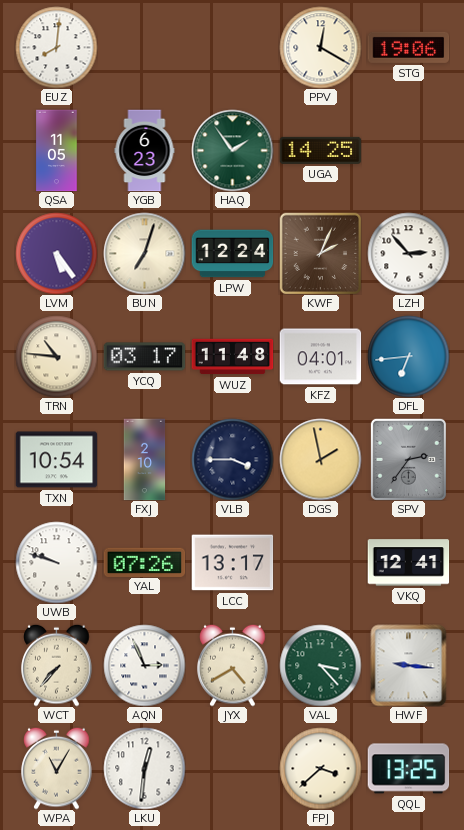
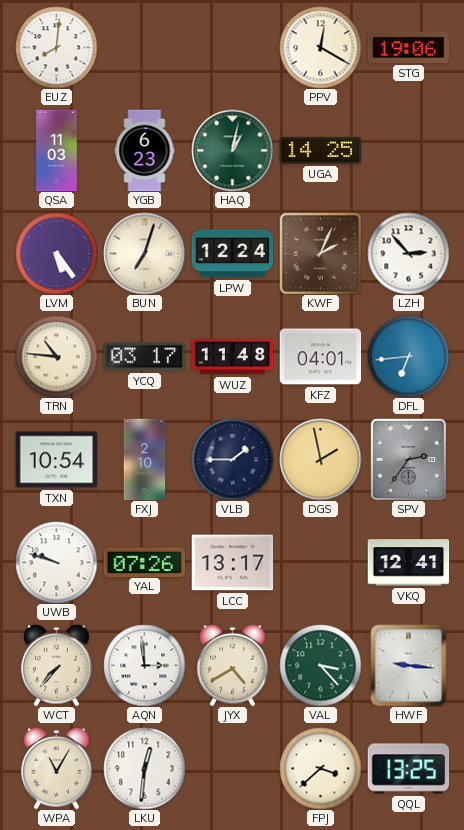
QSA: 11:05 -> 11:03
HAQ: 1:54 -> 1:02
VLB: 3:45 -> 1:45
AQN: 2:56 -> 2:59
